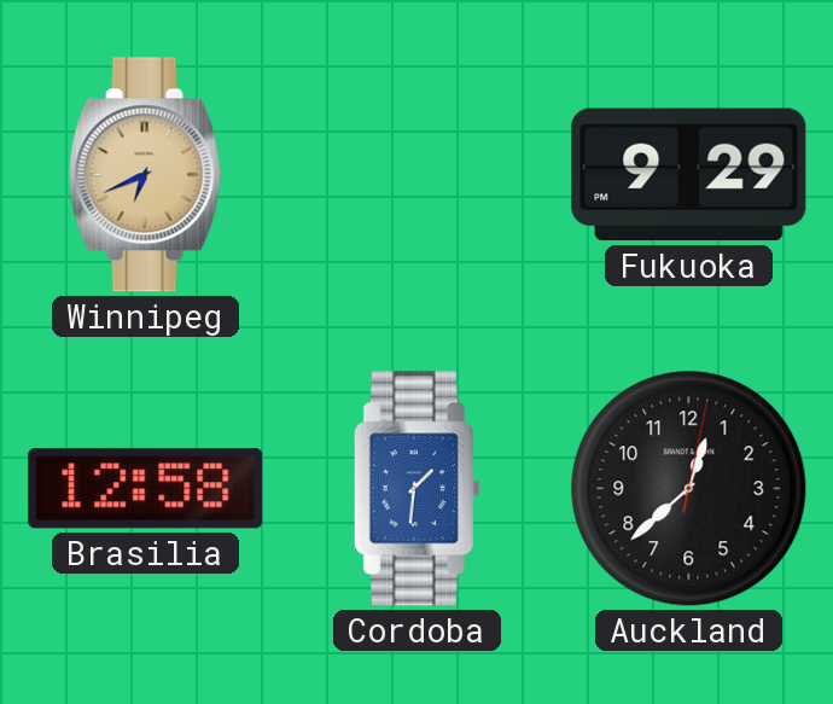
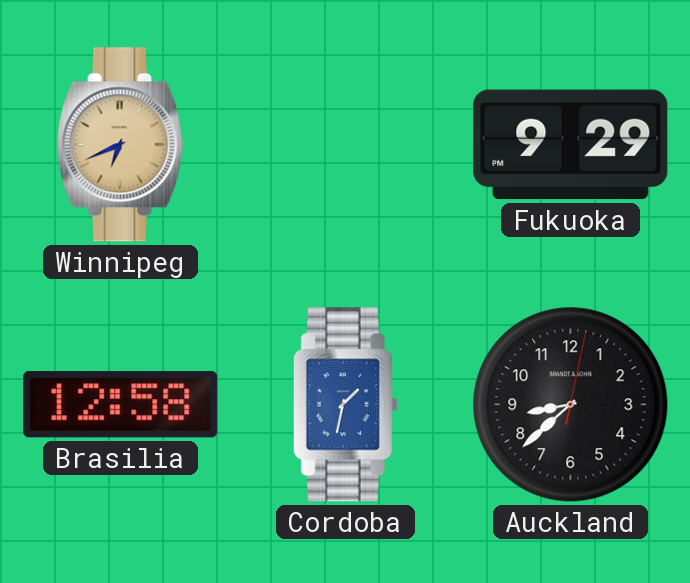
Cordoba: 1:31 -> 1:32
Auckland: 12:38 -> 8:38
